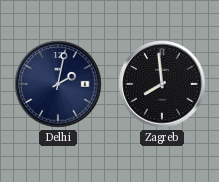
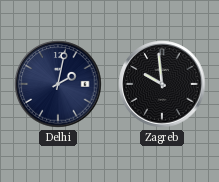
Zagreb: 7:59 -> 9:59
